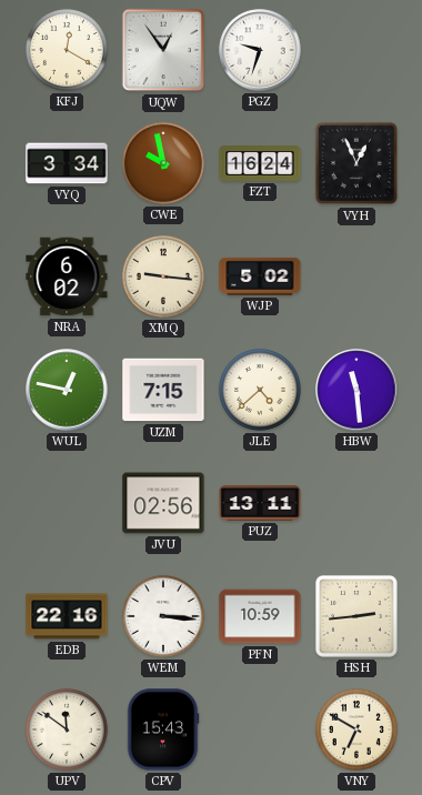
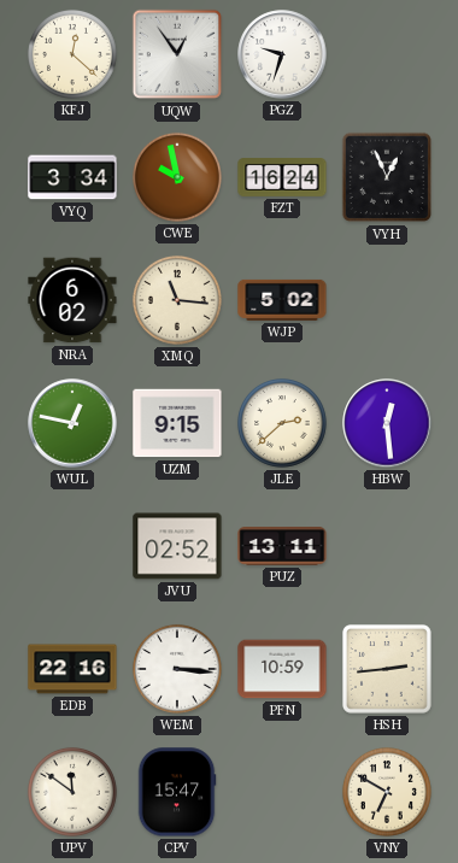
KFJ: 12:20 -> 12:22
XMQ: 9:16 -> 11:16
UZM: 7:15 -> 9:15
JLE: 4:38 -> 2:38
HBW: 11:29 -> 12:29
JVU: 02:56 -> 02:52
CPV: 15:43 -> 15:47
